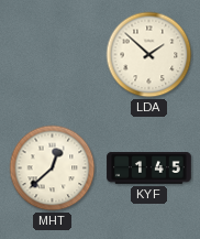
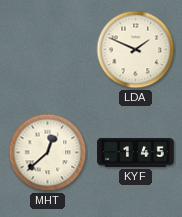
LDA: 1:52 -> 1:49
